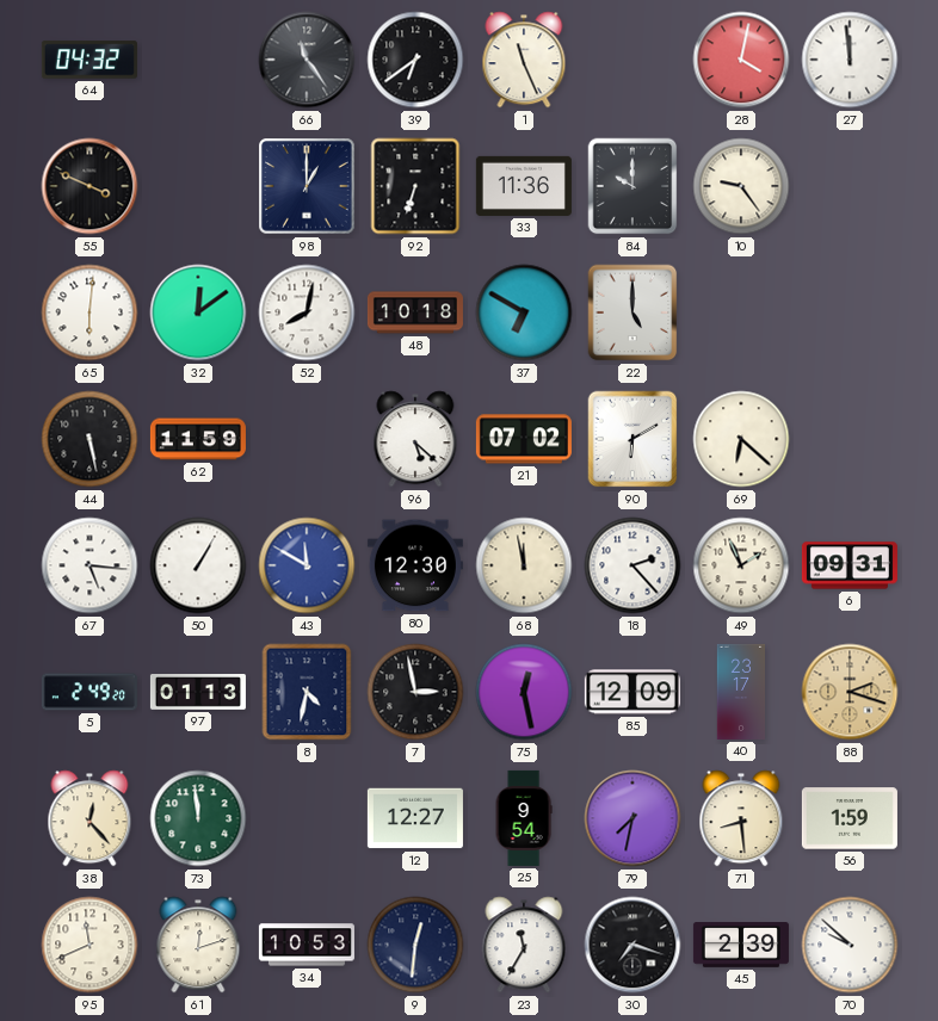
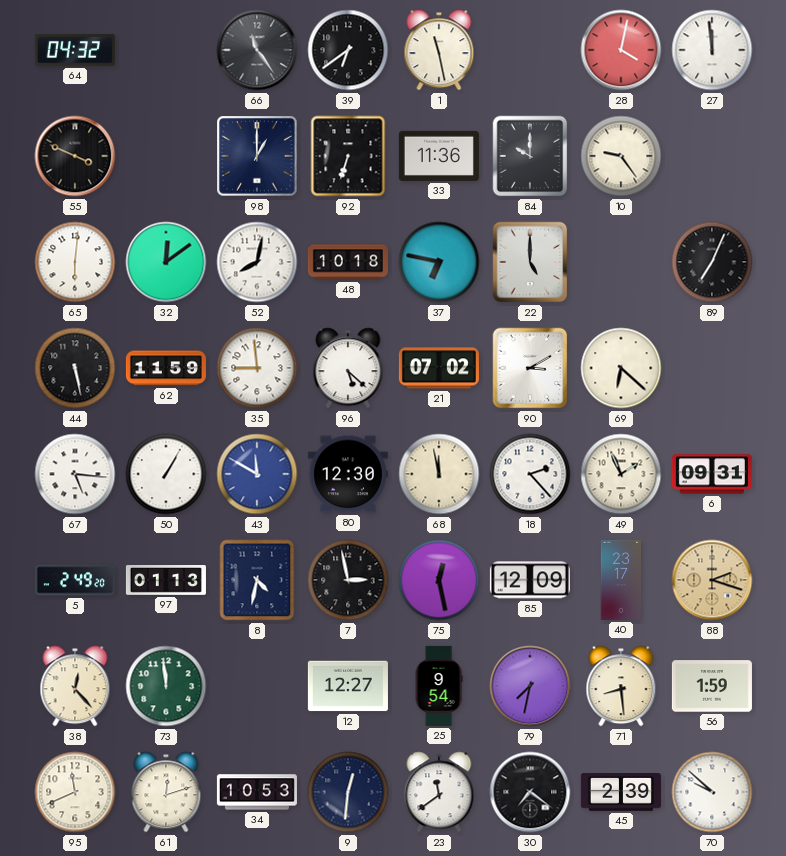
1: 11:26 -> 11:28
37: 6:50 -> 6:47
89: none -> 7:04
35: none -> 8:59
90: 6:10 -> 3:10
23: 11:35 -> 11:39
30: 7:18 -> 7:21
